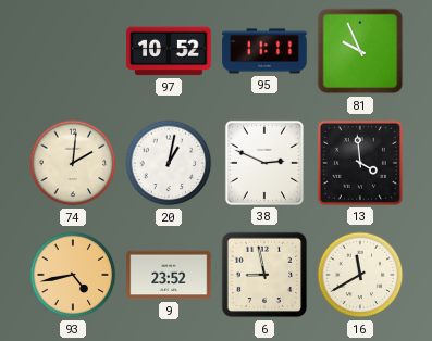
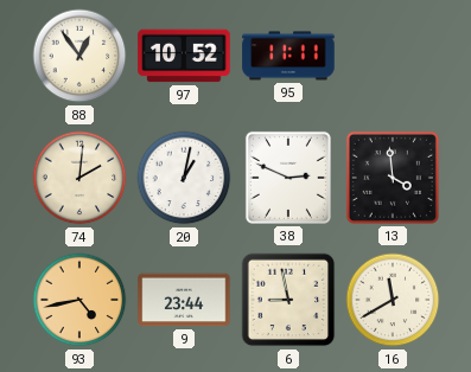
88: none -> 12:54
81: 9:56 -> none
9: 23:52 -> 23:44
